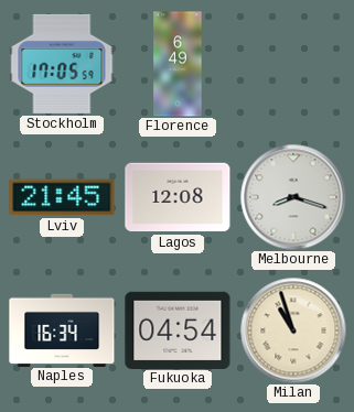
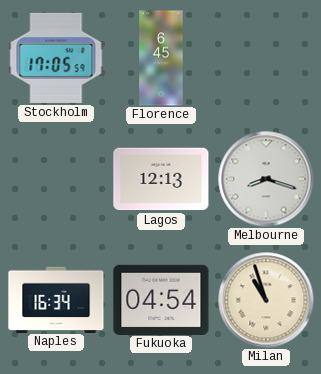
Florence: 6:49 -> 6:45
Lviv: 21:45 -> none
Lagos: 12:08 -> 12:13
